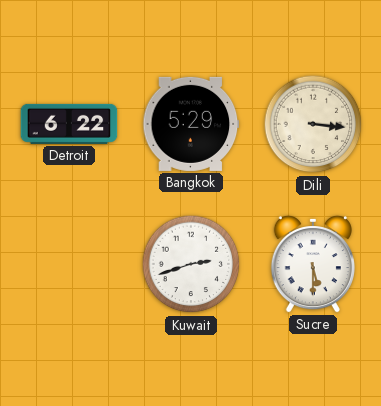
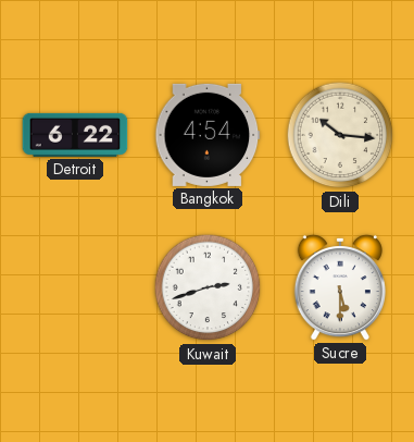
Bangkok: 5:29 -> 4:54
Dili: 3:16 -> 10:16
